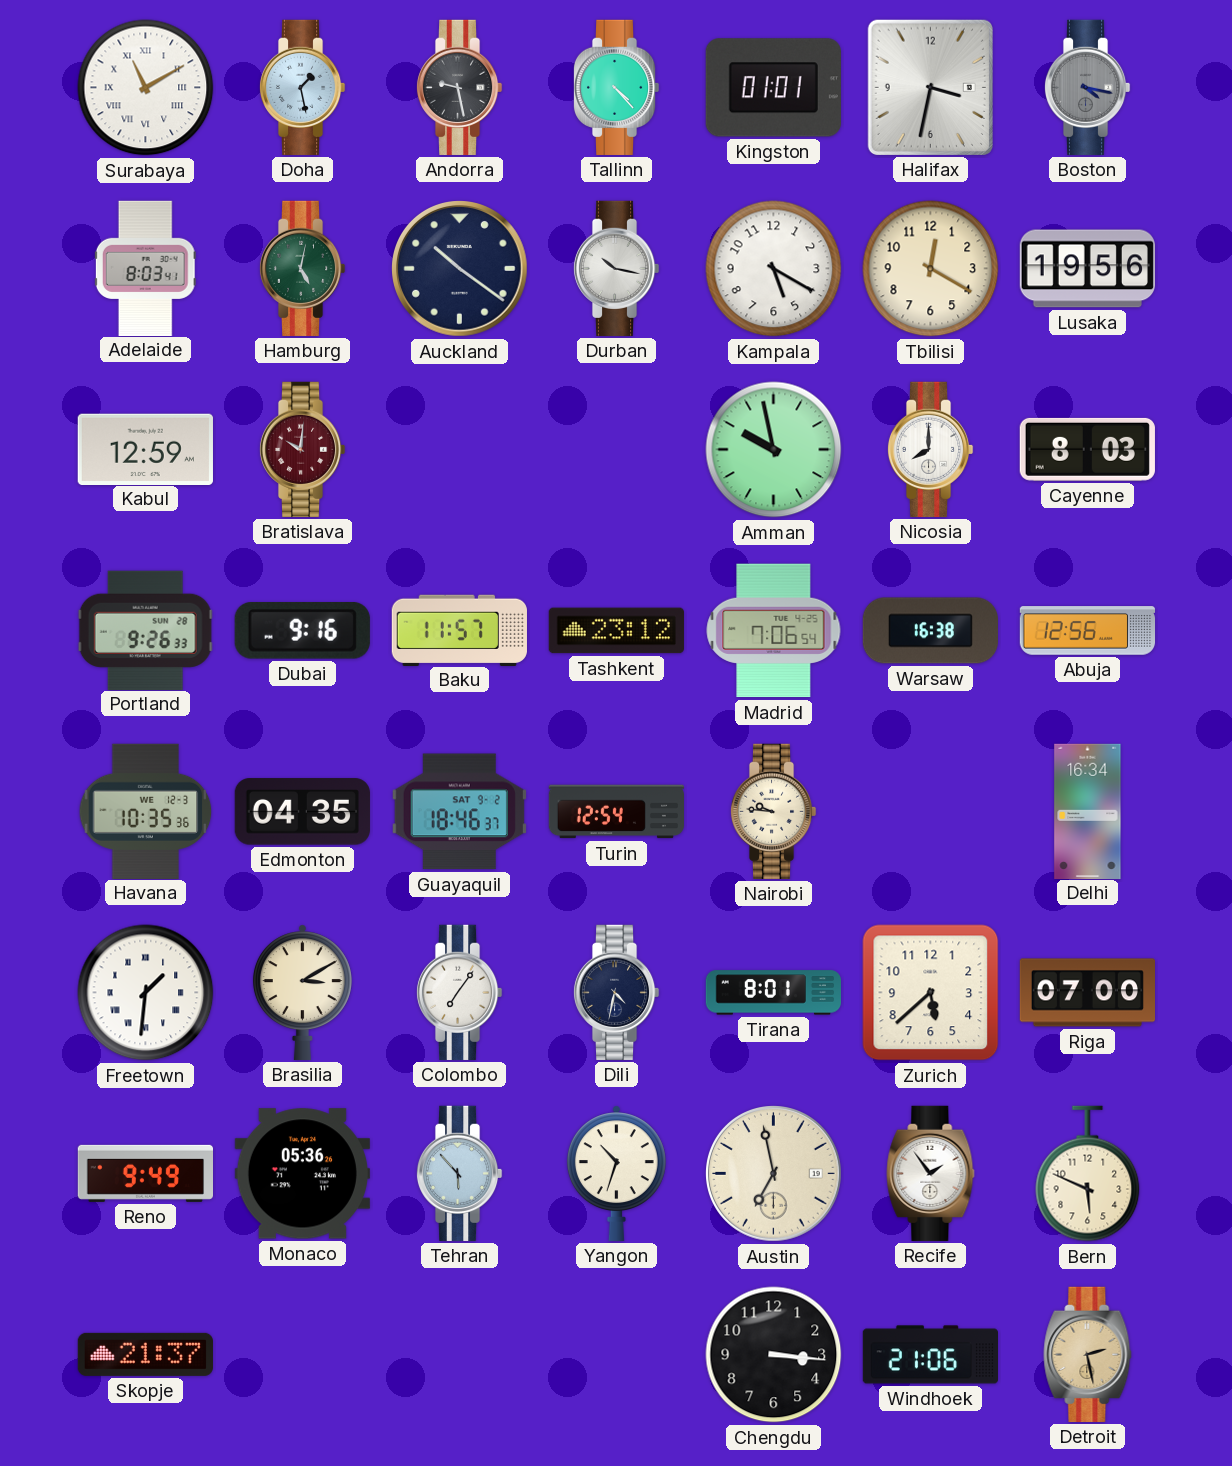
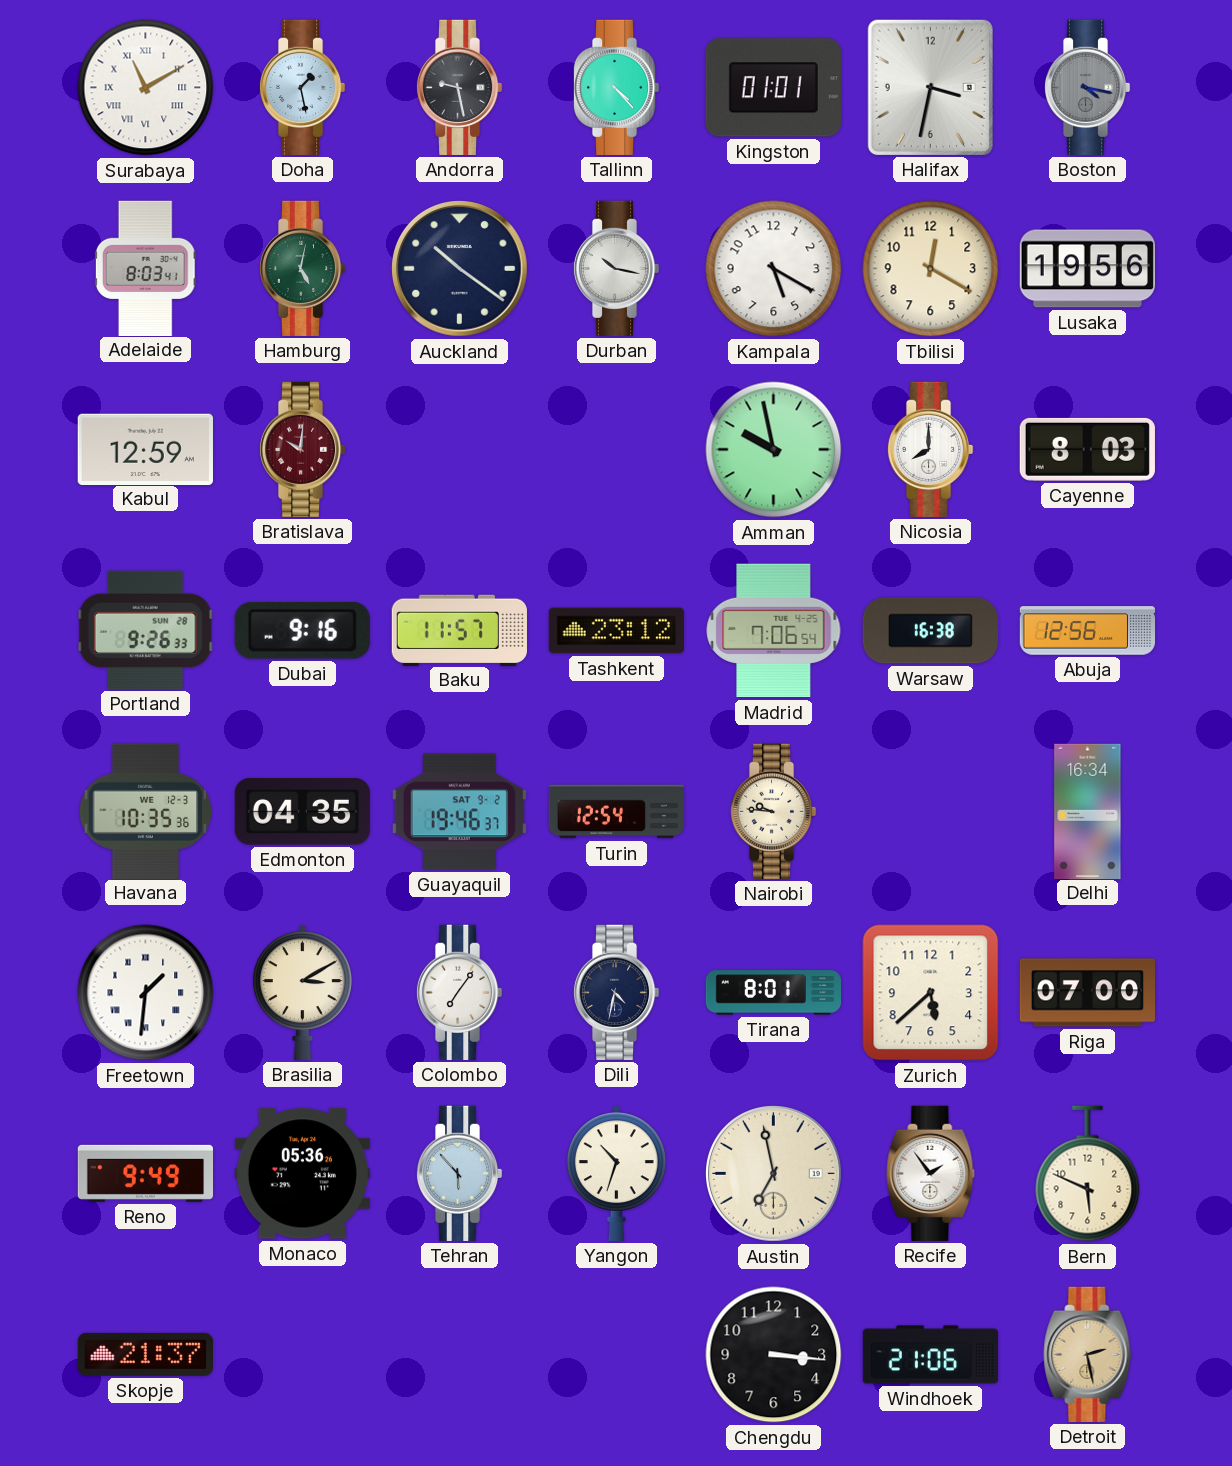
Guayaquil: 18:46 -> 19:46
